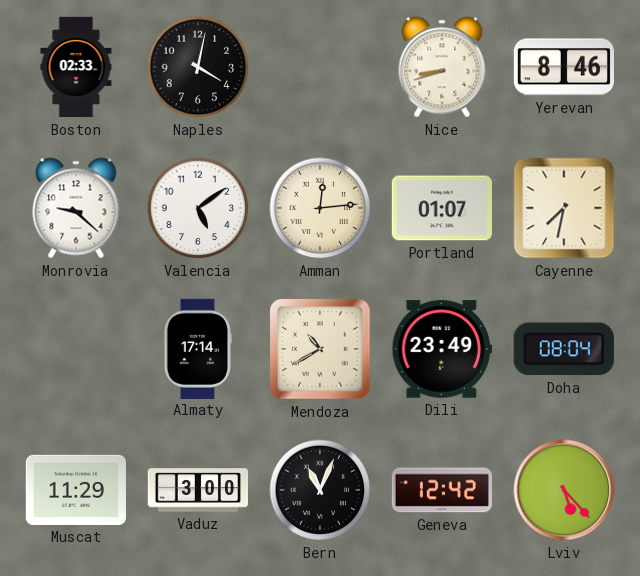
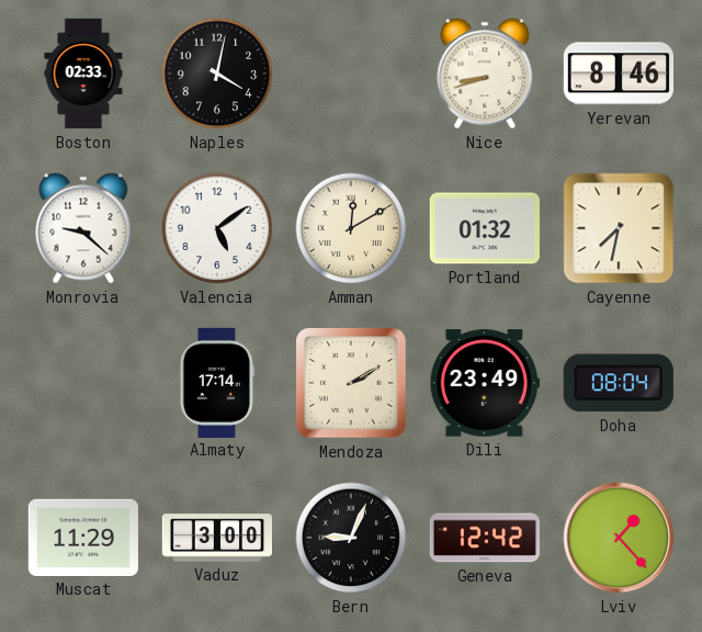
Amman: 12:14 -> 12:10
Portland: 01:07 -> 01:32
Mendoza: 10:40 -> 2:10
Bern: 11:04 -> 9:04
Lviv: 5:23 -> 1:23
